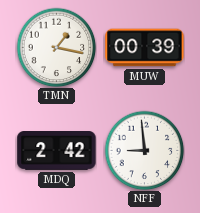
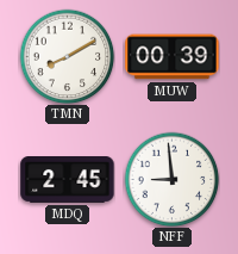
TMN: 1:17 -> 8:10
MDQ: 2:42 -> 2:45
